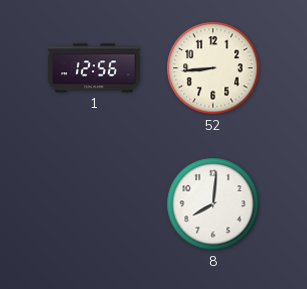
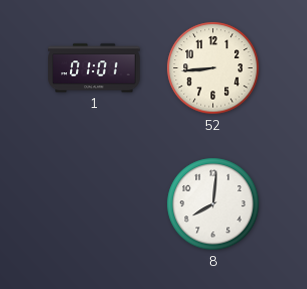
1: 12:56 -> 01:01
